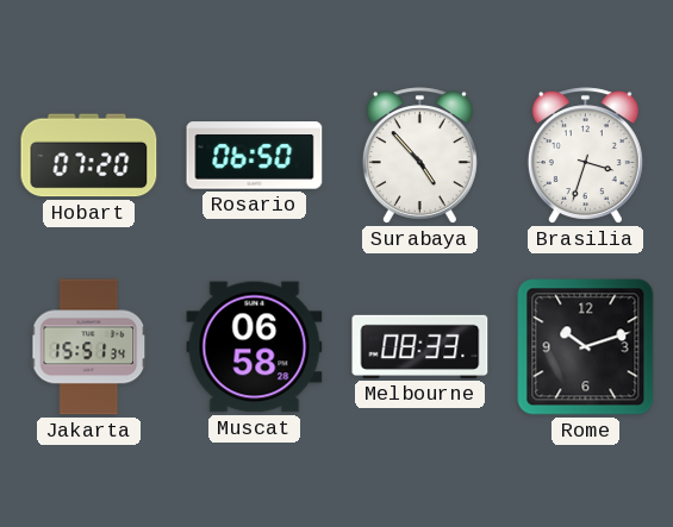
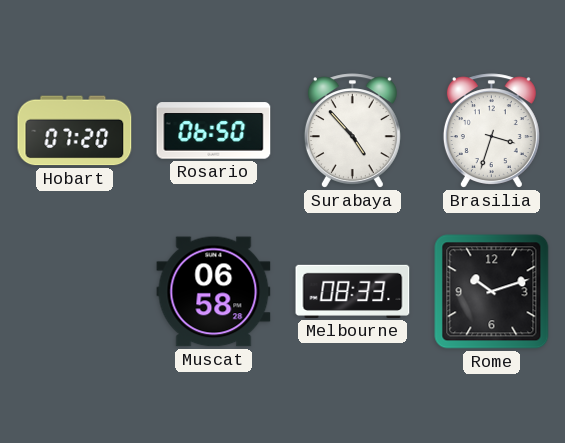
Jakarta: 15:51 -> none
